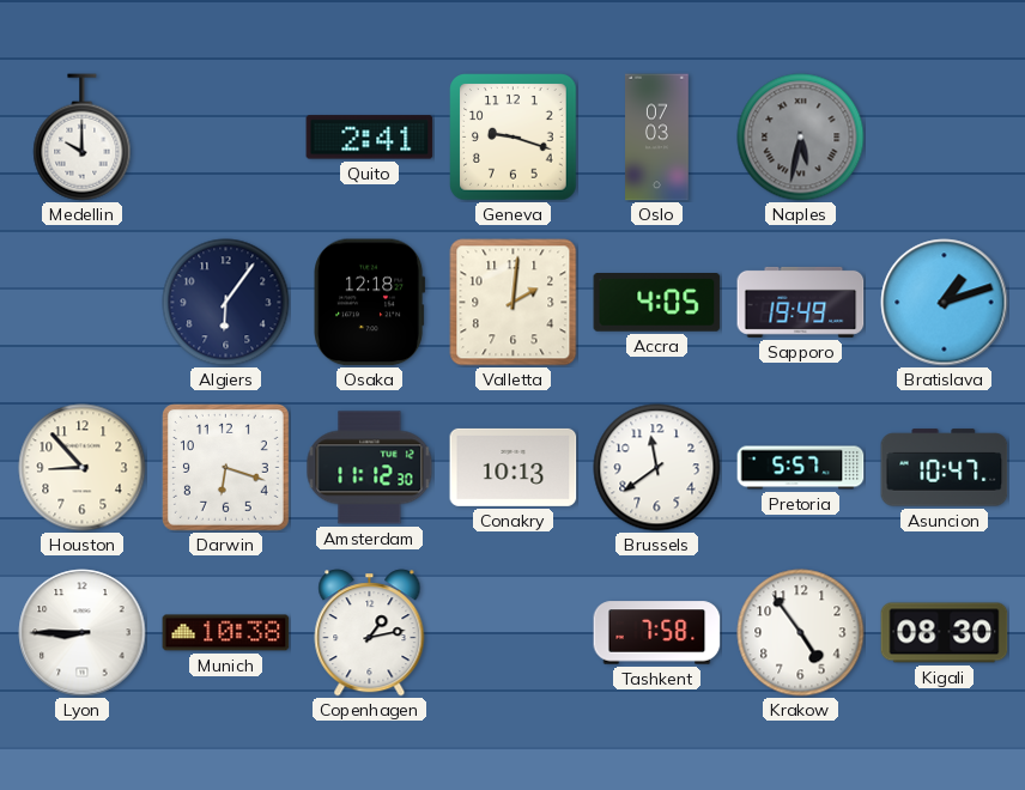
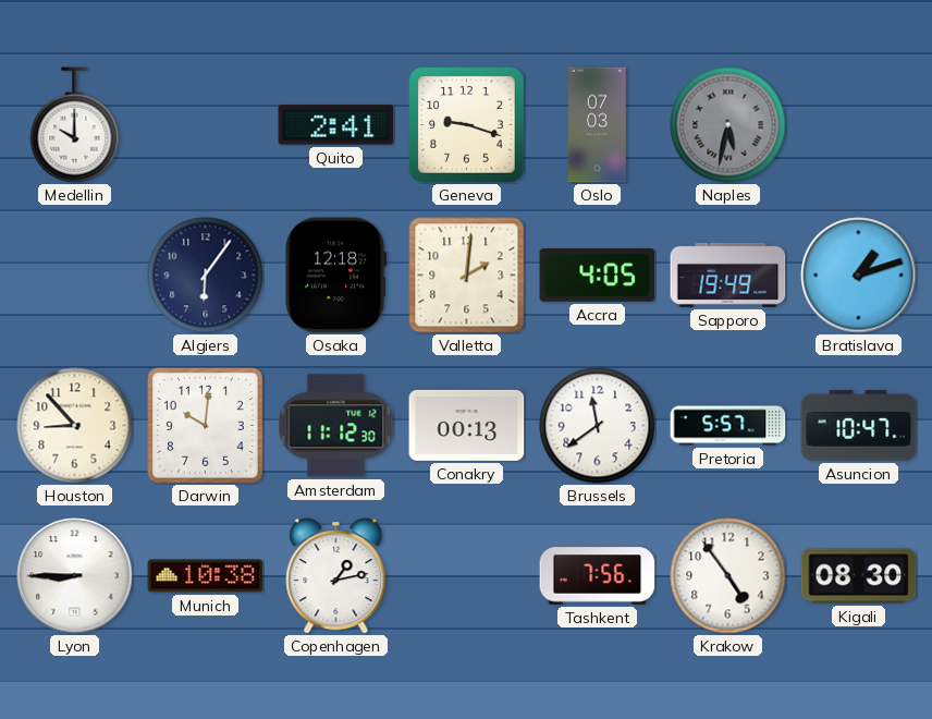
Darwin: 6:18 -> 10:01
Conakry: 10:13 -> 00:13
Tashkent: 7:58 -> 7:56
